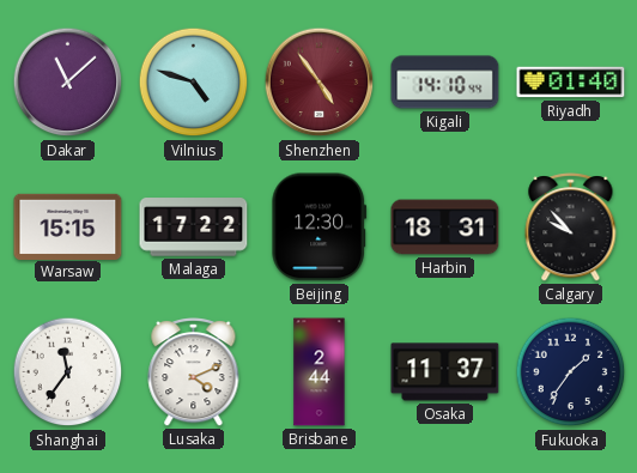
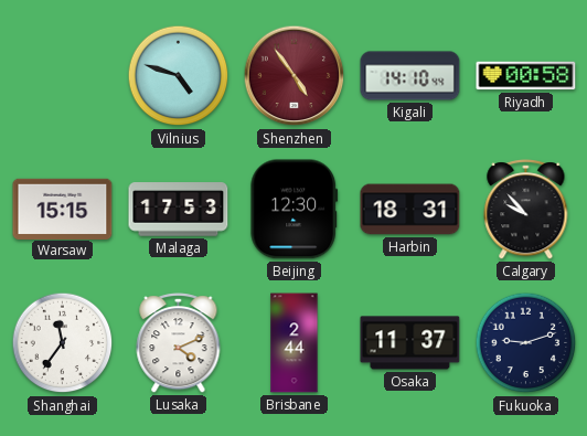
Dakar: 11:08 -> none
Riyadh: 01:40 -> 00:58
Malaga: 17:22 -> 17:53
Fukuoka: 1:36 -> 9:12
